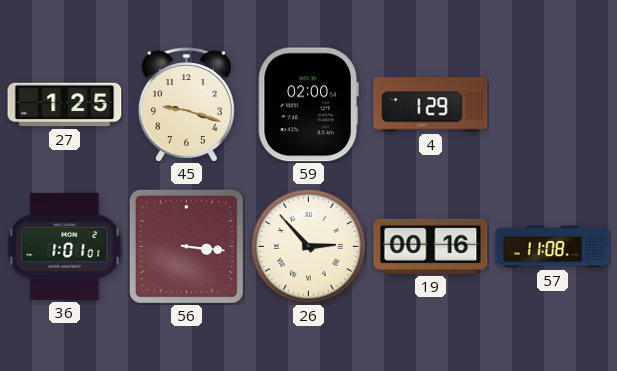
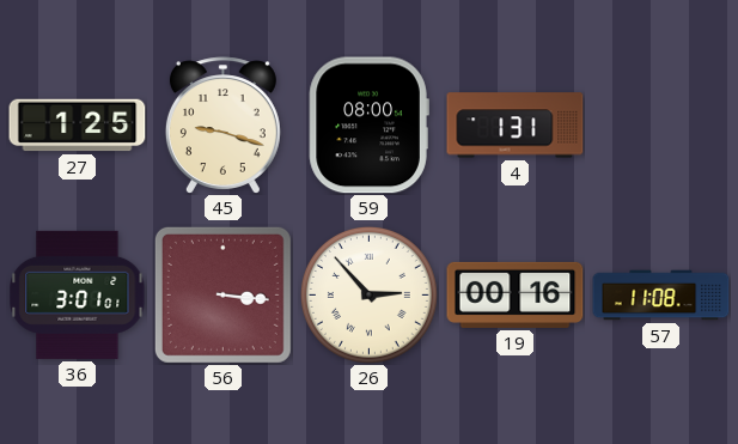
59: 02:00 -> 08:00
4: 1:29 -> 1:31
36: 1:01 -> 3:01
